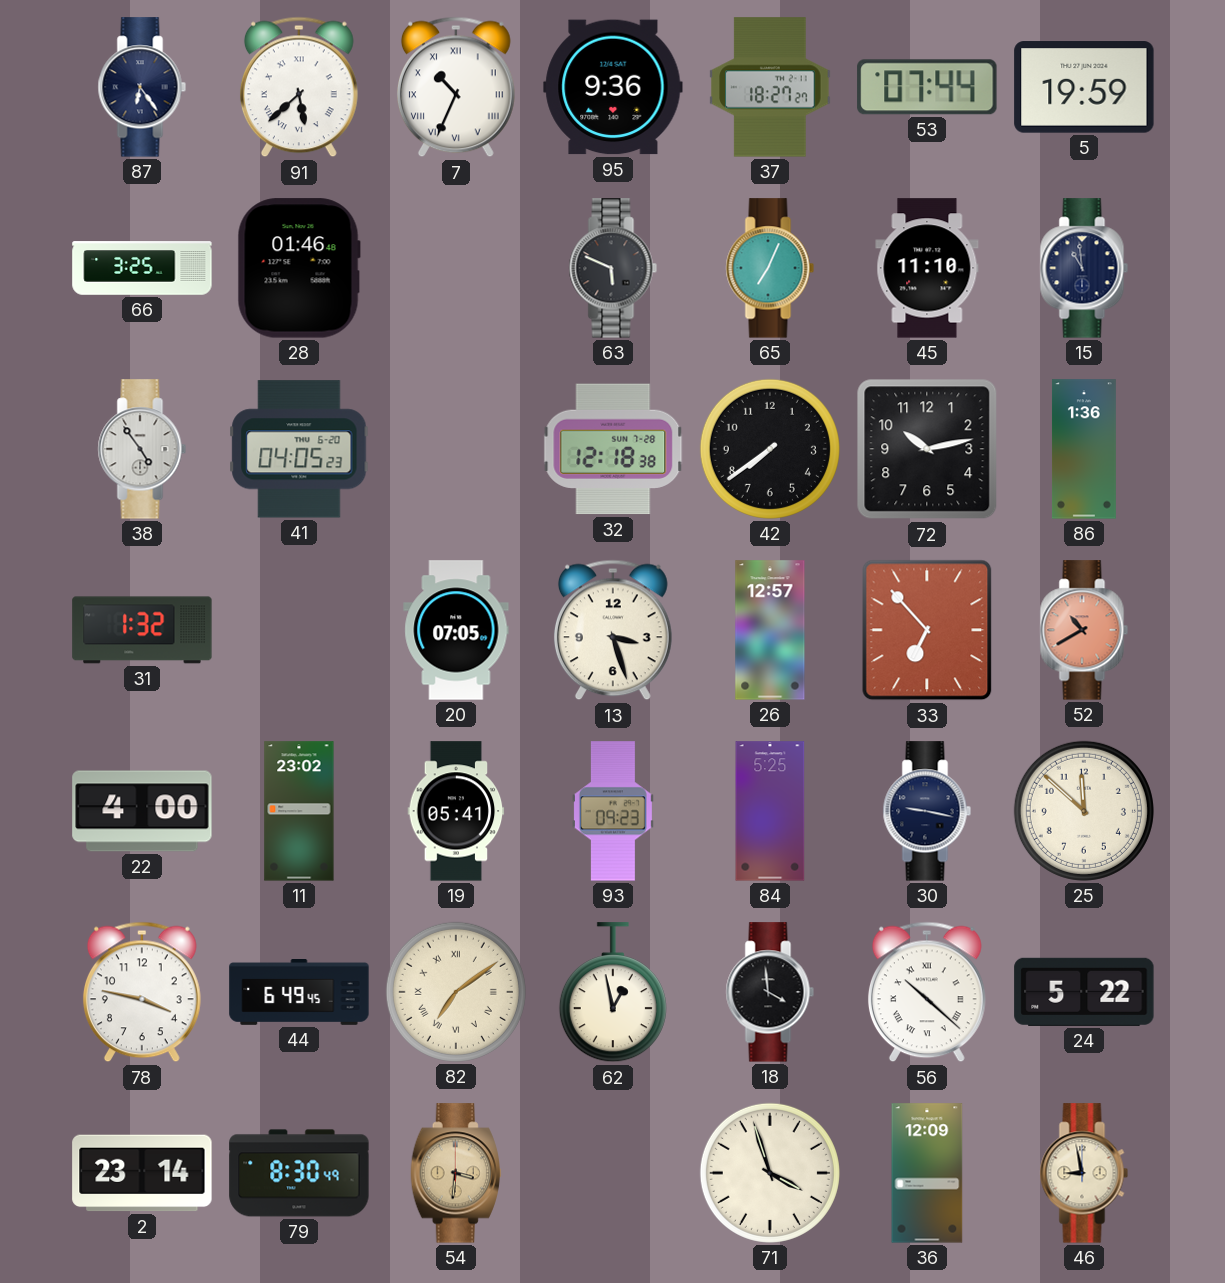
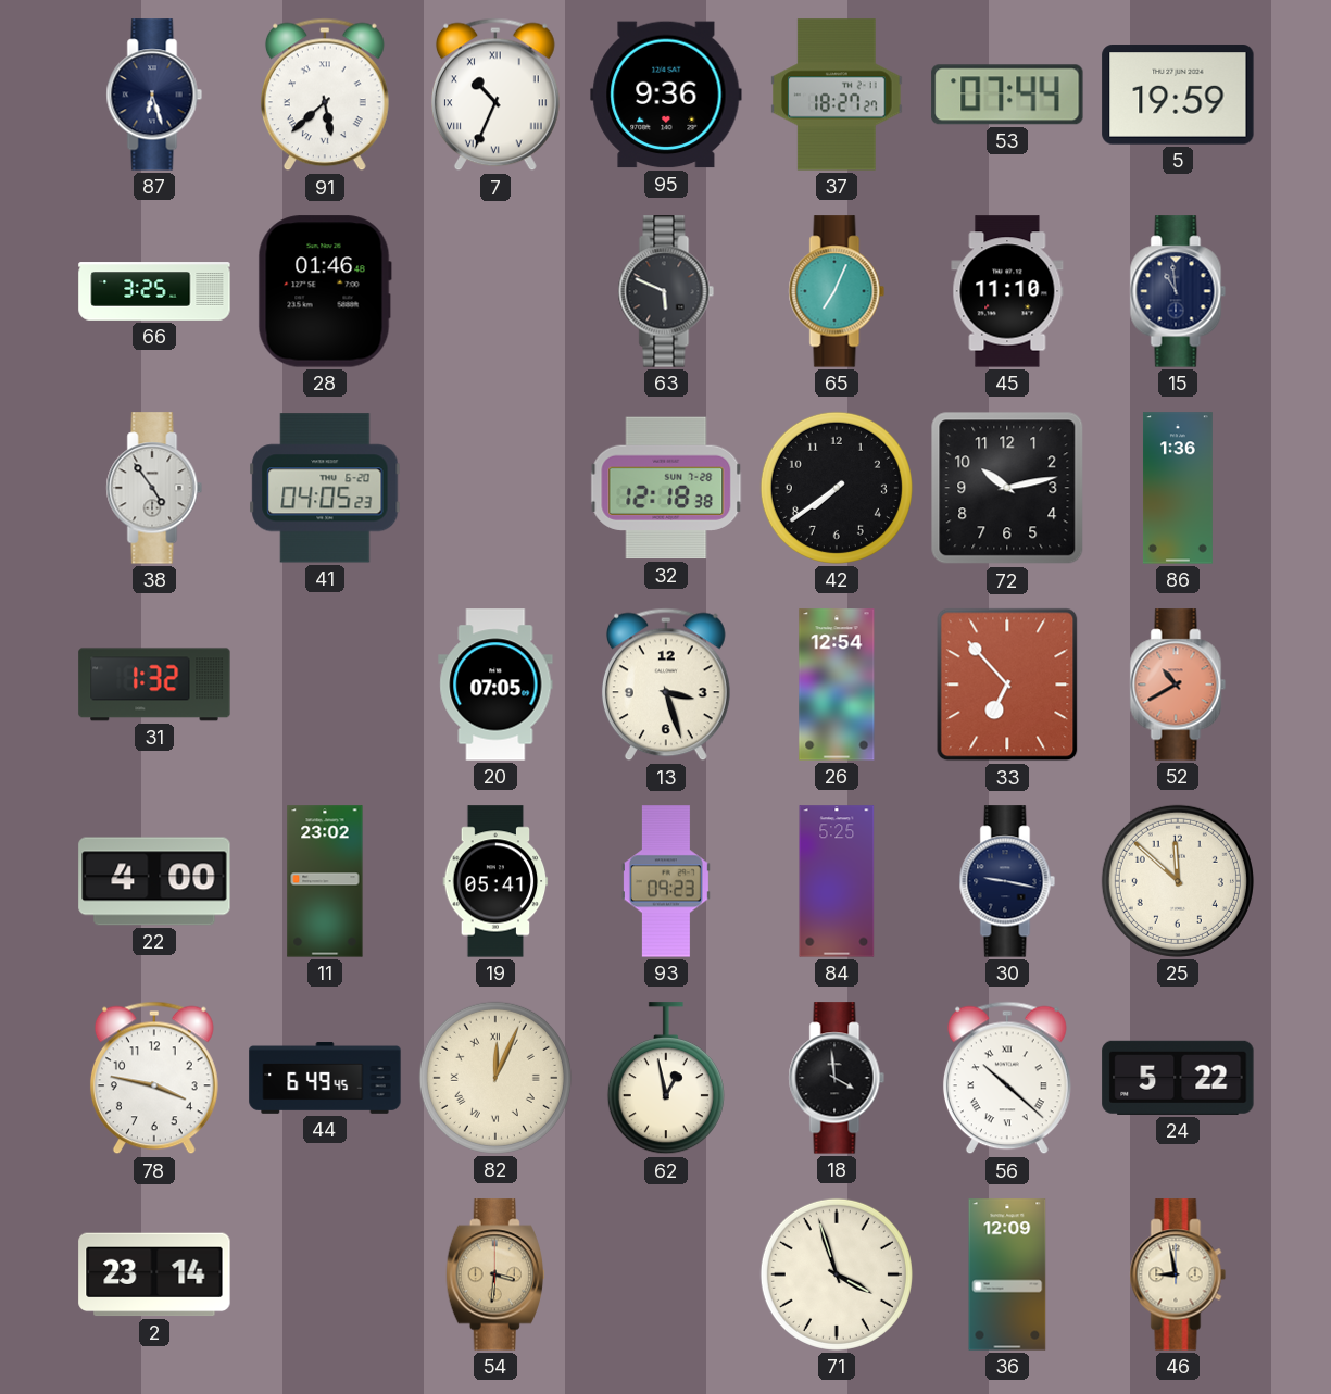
87: 6:24 -> 6:27
26: 12:57 -> 12:54
82: 7:09 -> 12:04
79: 8:30 -> none
